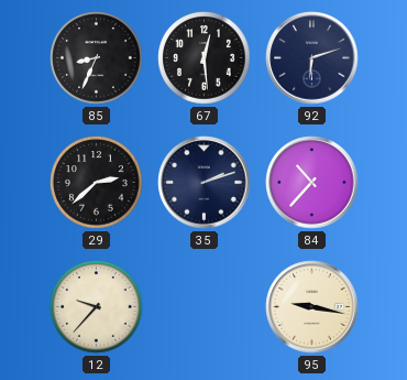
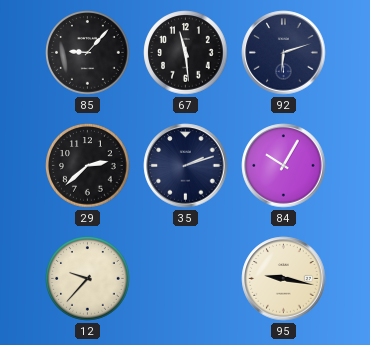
85: 8:34 -> 9:07
67: 12:29 -> 11:29
84: 10:37 -> 10:05
